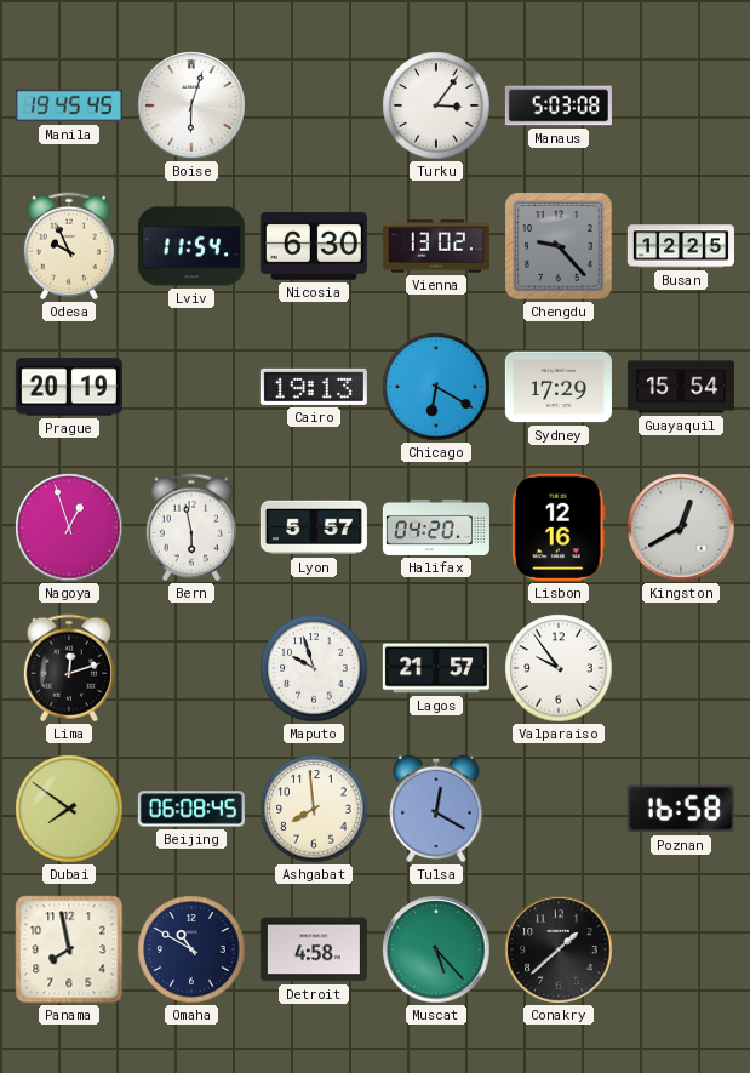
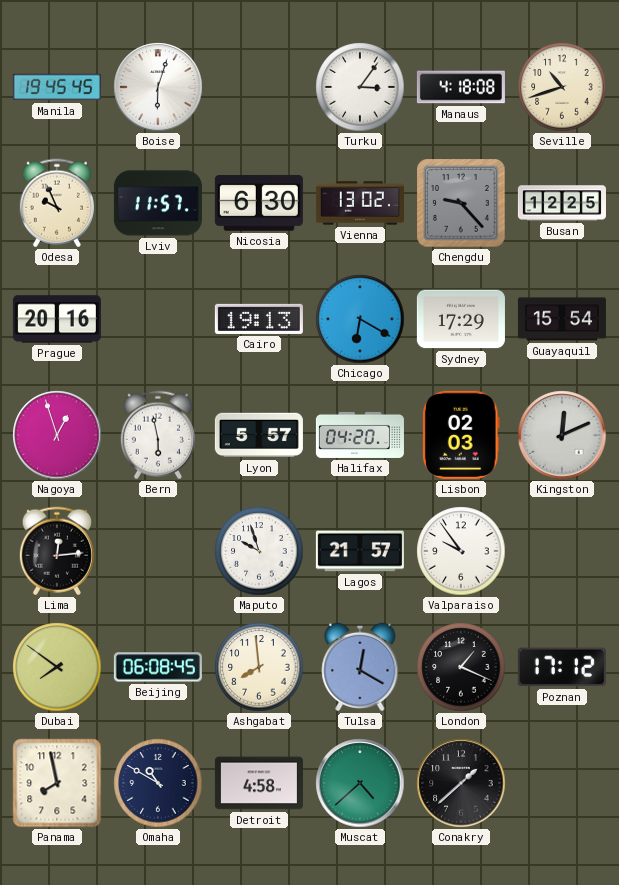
Manaus: 5:03 -> 4:18
Seville: none -> 10:42
Lviv: 11:54 -> 11:57
Prague: 20:19 -> 20:16
Lisbon: 12:16 -> 02:03
Kingston: 12:40 -> 12:11
Lima: 12:12 -> 12:14
London: none -> 1:19
Poznan: 16:58 -> 17:12
Muscat: 5:23 -> 4:38
